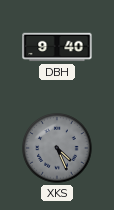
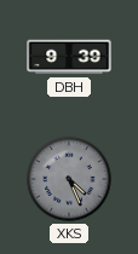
DBH: 9:40 -> 9:39
